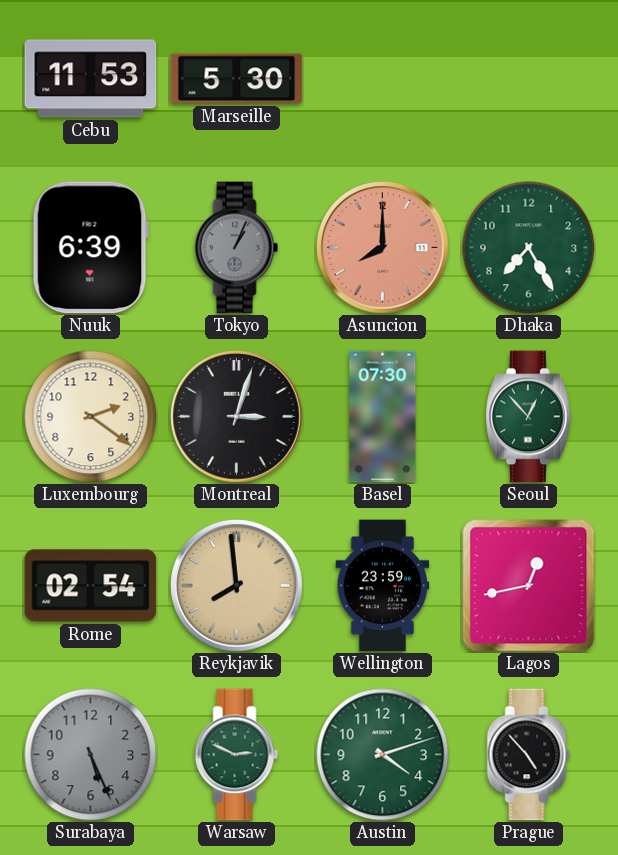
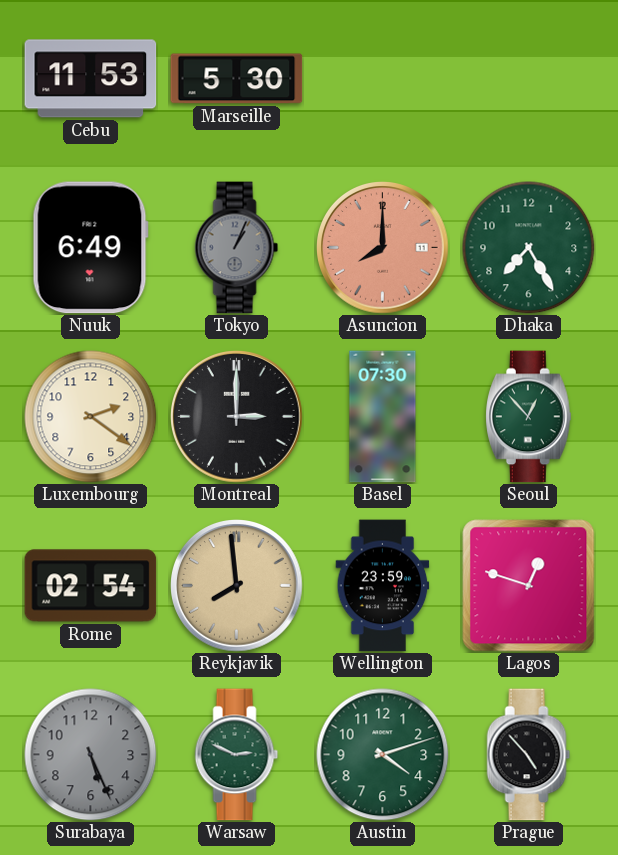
Nuuk: 6:39 -> 6:49
Montreal: 3:03 -> 3:00
Lagos: 12:43 -> 12:48
